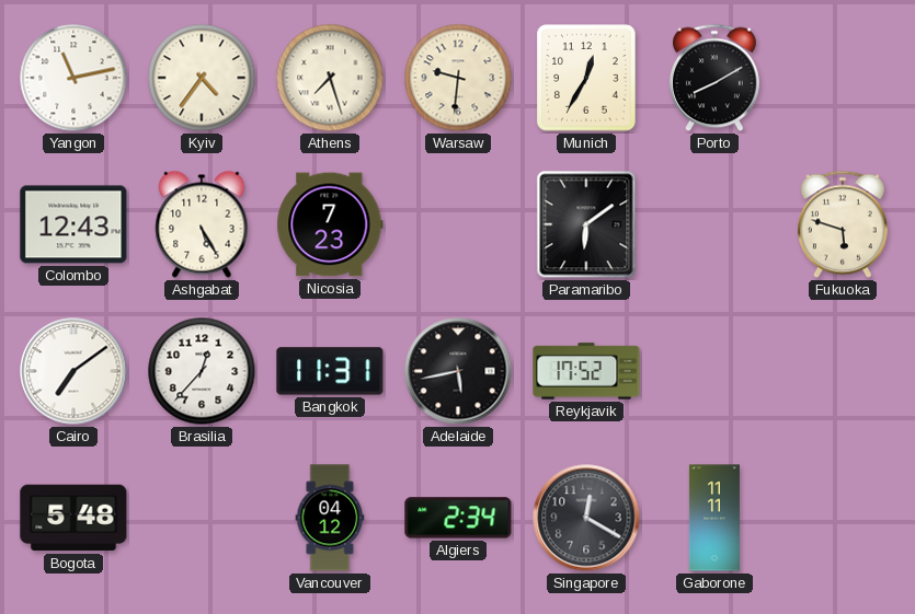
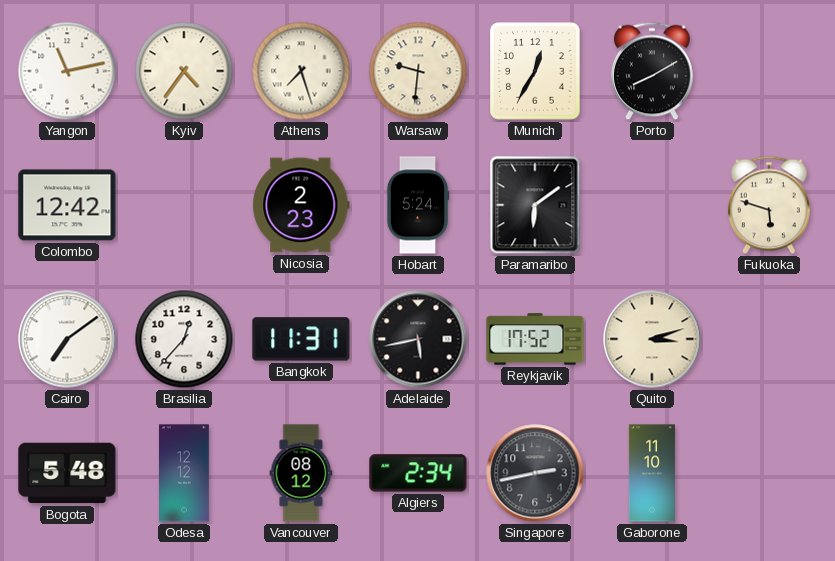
Colombo: 12:43 -> 12:42
Ashgabat: 5:25 -> none
Nicosia: 7:23 -> 2:23
Hobart: none -> 5:24
Quito: none -> 3:12
Odesa: none -> 12:12
Vancouver: 04:12 -> 08:12
Singapore: 12:20 -> 2:43
Gaborone: 11:11 -> 11:10
